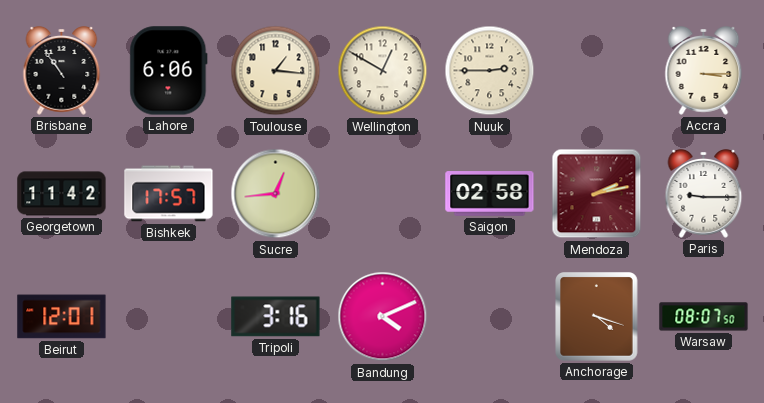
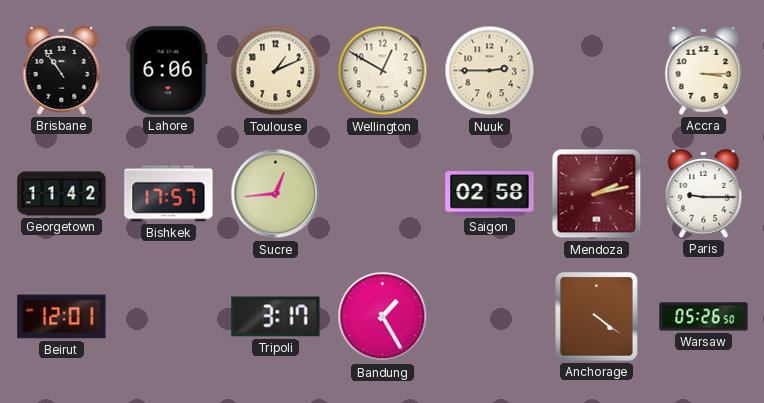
Toulouse: 1:16 -> 1:11
Tripoli: 3:16 -> 3:17
Bandung: 4:11 -> 1:25
Anchorage: 4:18 -> 4:21
Warsaw: 08:07 -> 05:26
